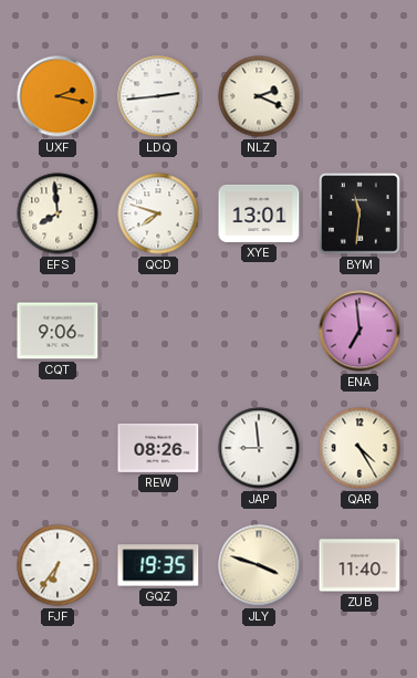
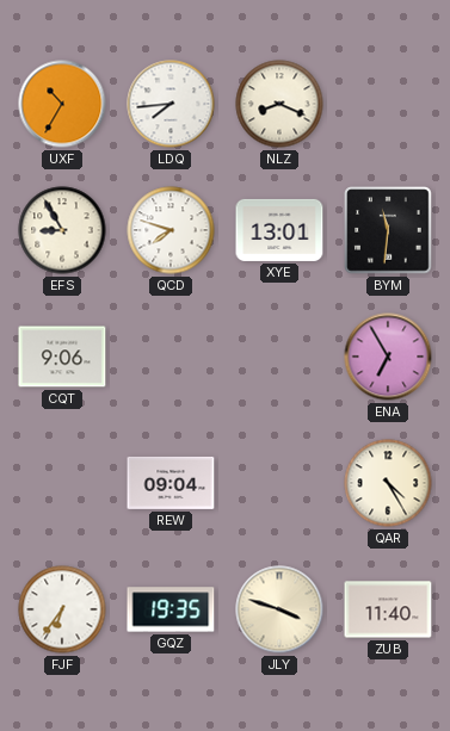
UXF: 2:17 -> 10:35
LDQ: 2:44 -> 7:44
NLZ: 2:19 -> 8:19
EFS: 7:59 -> 8:55
ENA: 6:59 -> 6:55
REW: 08:26 -> 09:04
JAP: 8:59 -> none
